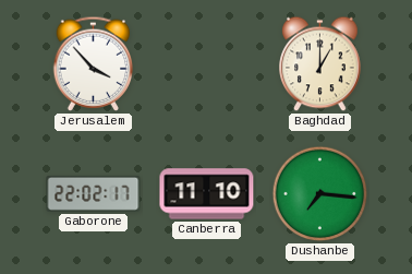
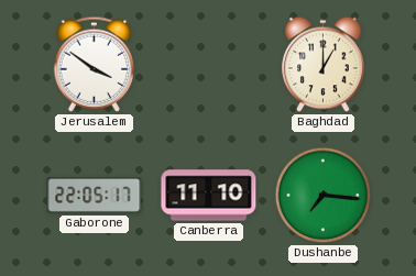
Jerusalem: 3:53 -> 3:51
Gaborone: 22:02 -> 22:05
